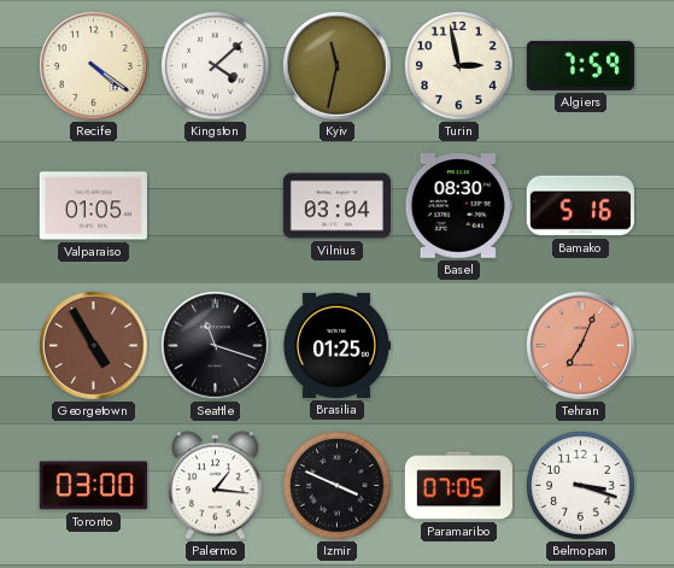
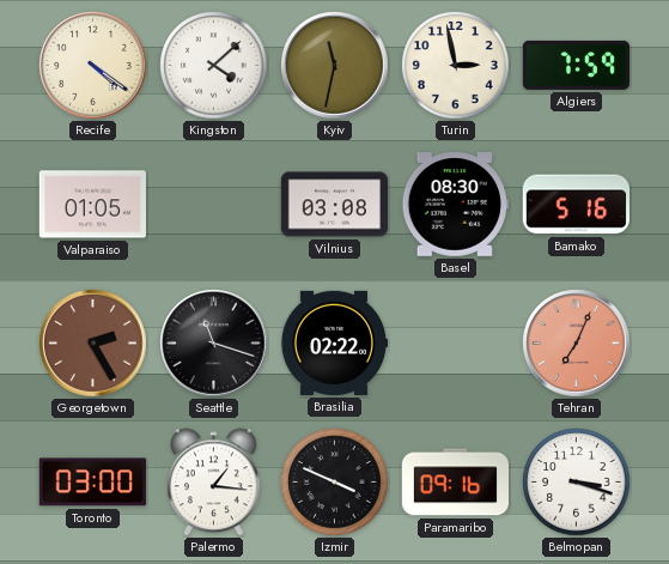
Vilnius: 03:04 -> 03:08
Georgetown: 4:55 -> 2:25
Brasilia: 01:25 -> 02:22
Paramaribo: 07:05 -> 09:16
